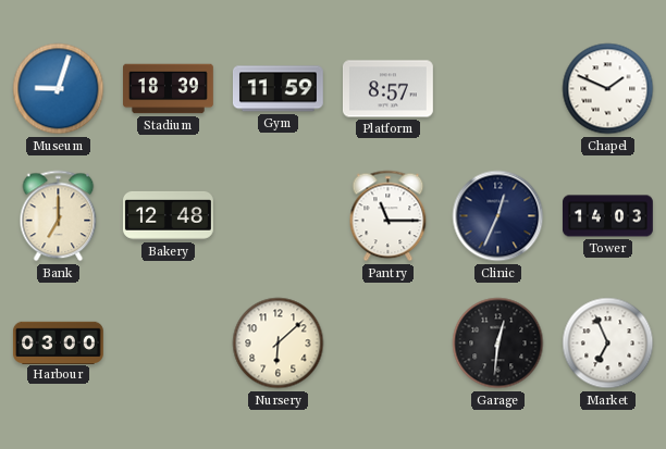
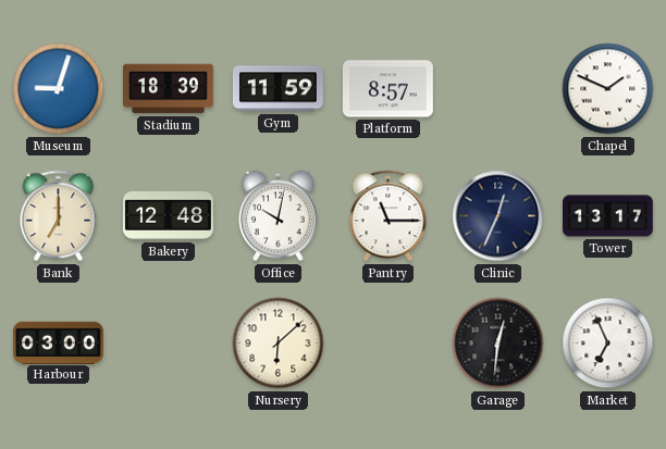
Office: none -> 10:02
Tower: 14:03 -> 13:17
